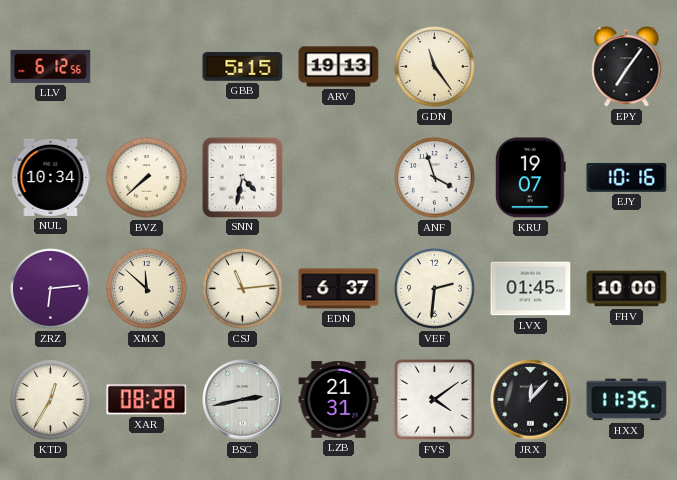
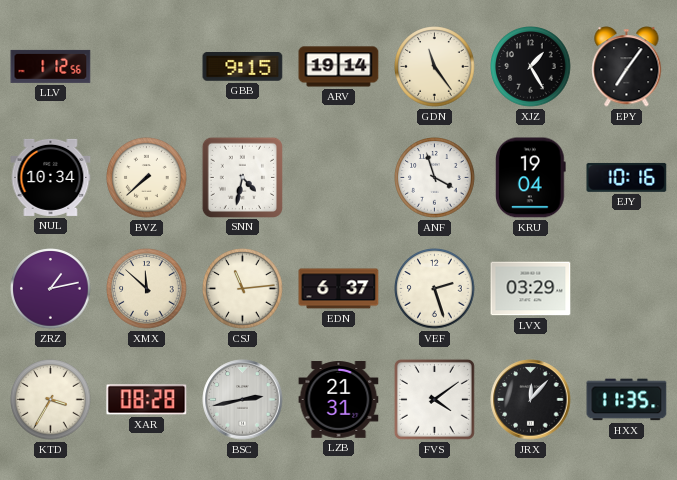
LLV: 6:12 -> 1:12
GBB: 5:15 -> 9:15
ARV: 19:13 -> 19:14
XJZ: none -> 1:25
KRU: 19:07 -> 19:04
ZRZ: 6:14 -> 1:13
VEF: 2:31 -> 2:27
LVX: 01:45 -> 03:29
FHV: 10:00 -> none
KTD: 12:35 -> 3:35
